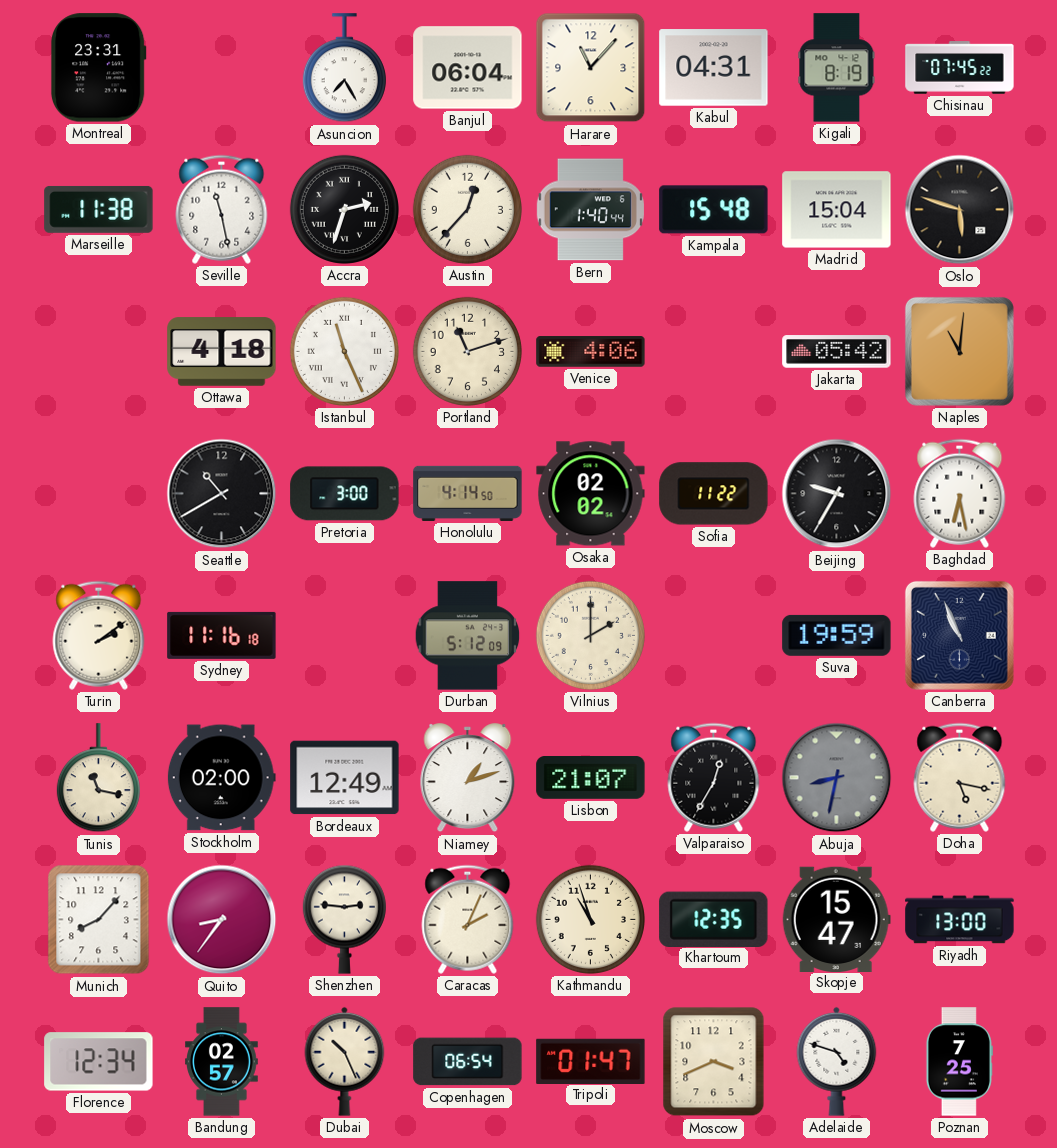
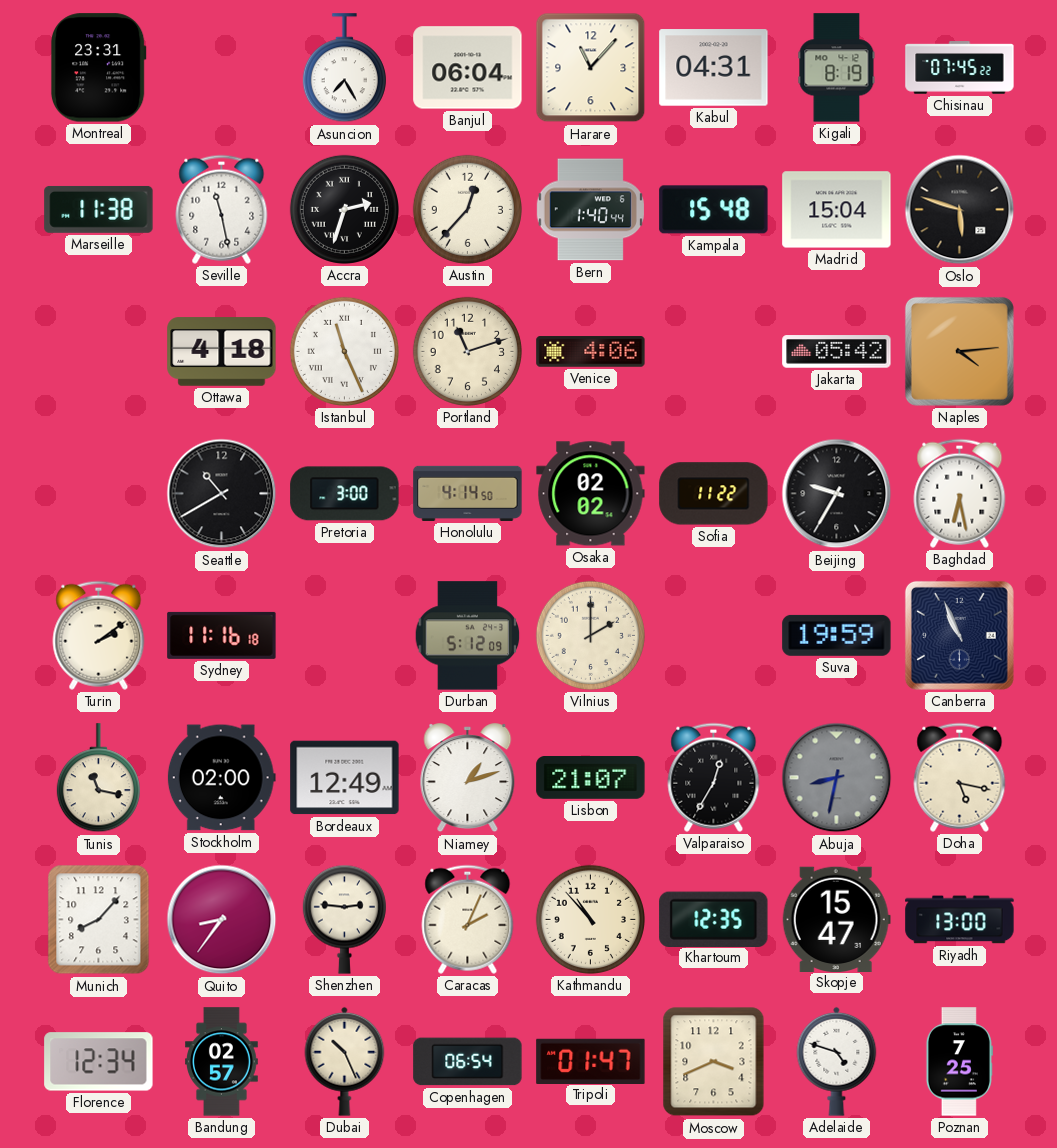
Naples: 11:01 -> 4:14
Kathmandu: 10:57 -> 10:53
